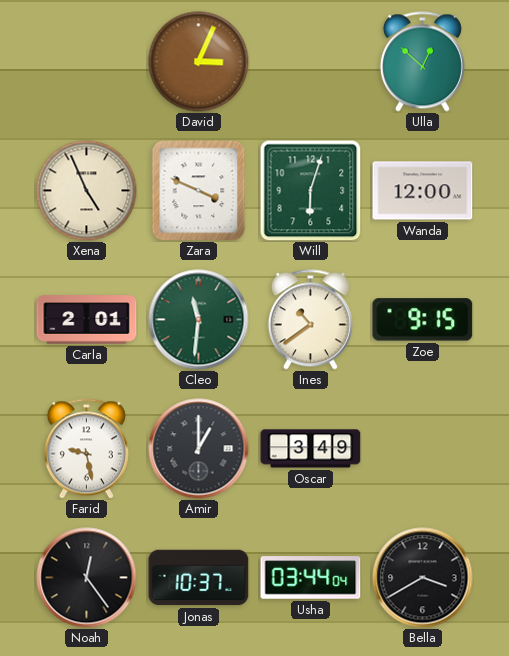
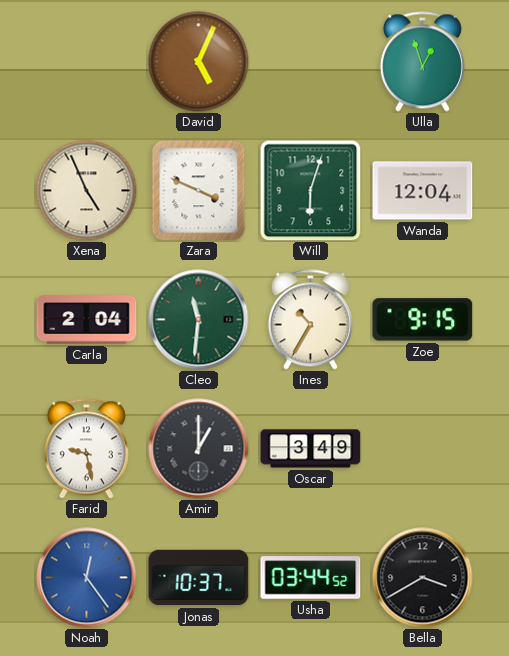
David: 3:04 -> 5:04
Ulla: 12:52 -> 12:57
Wanda: 12:00 -> 12:04
Carla: 2:01 -> 2:04
Ines: 10:39 -> 10:35
Noah dial: black -> blue
Usha: 03:44:04 -> 03:44:52
